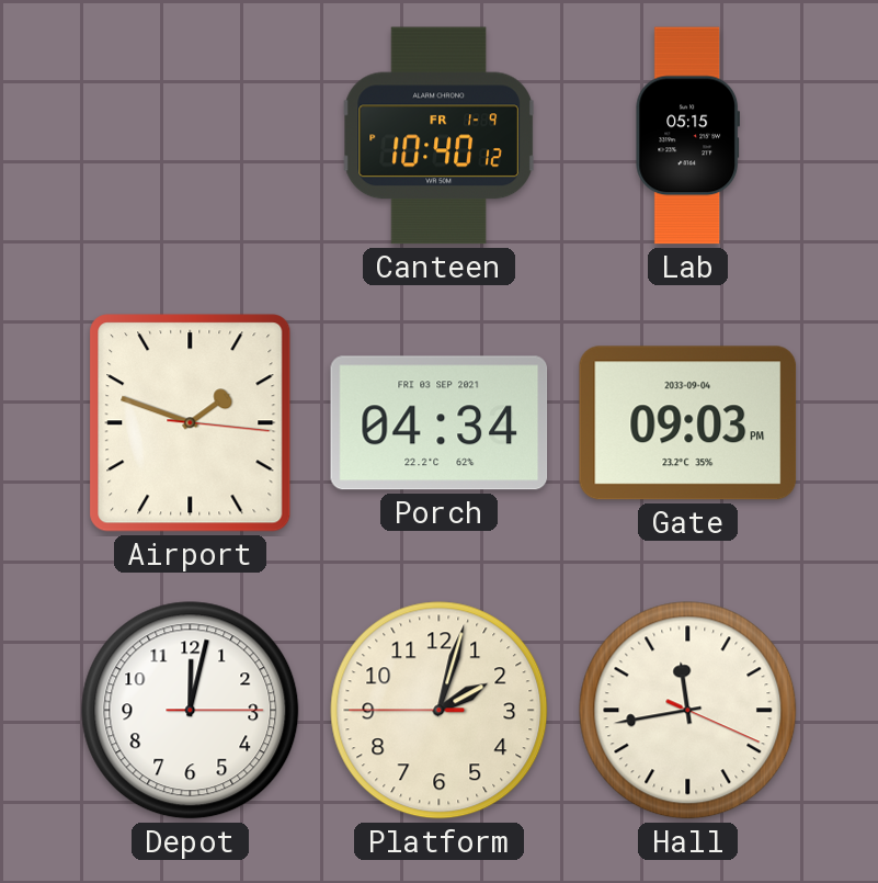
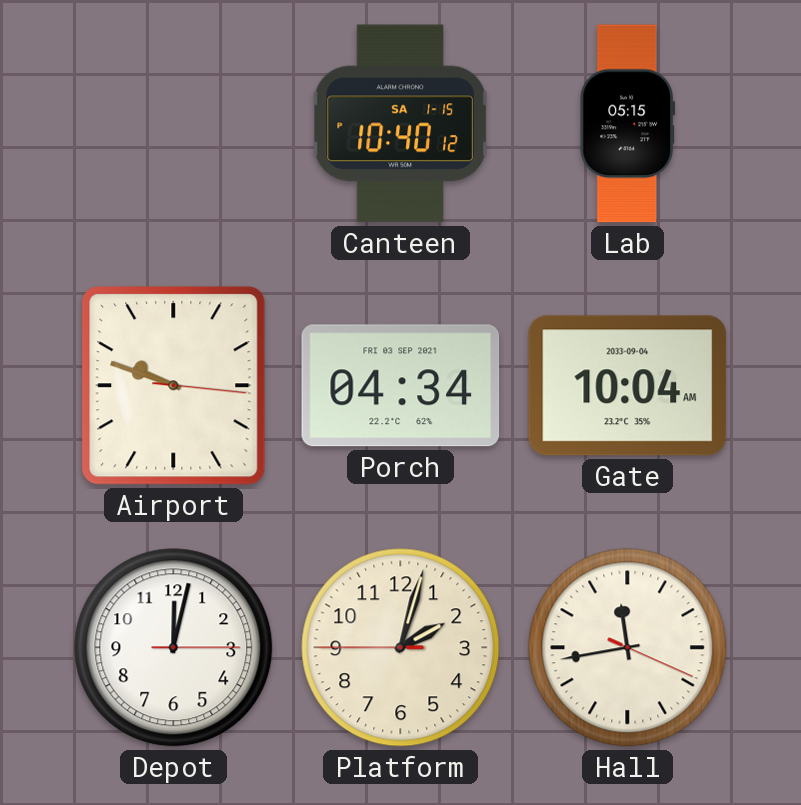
Canteen date: FR 1-9 -> SA 1-15
Airport: 1:48 -> 9:48
Gate: 09:03 -> 10:04
